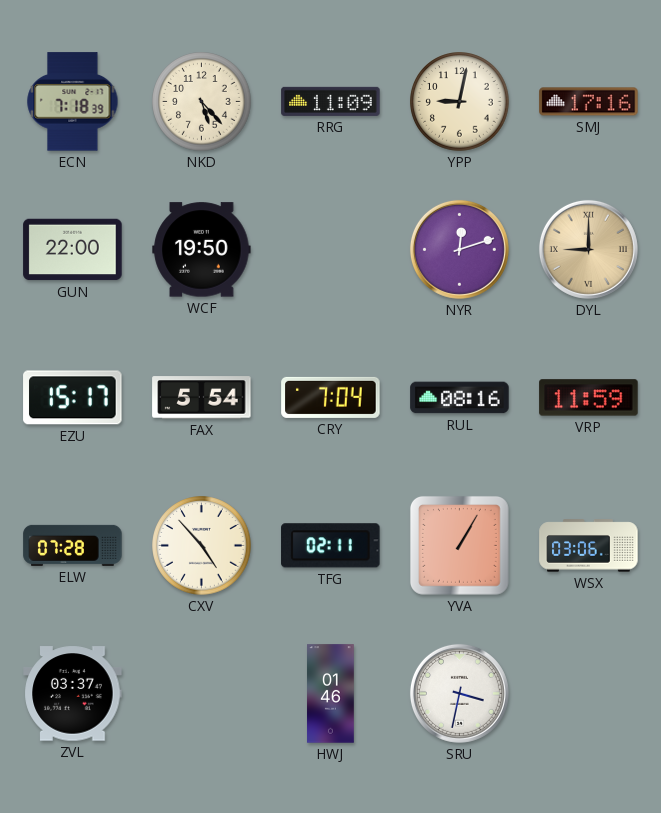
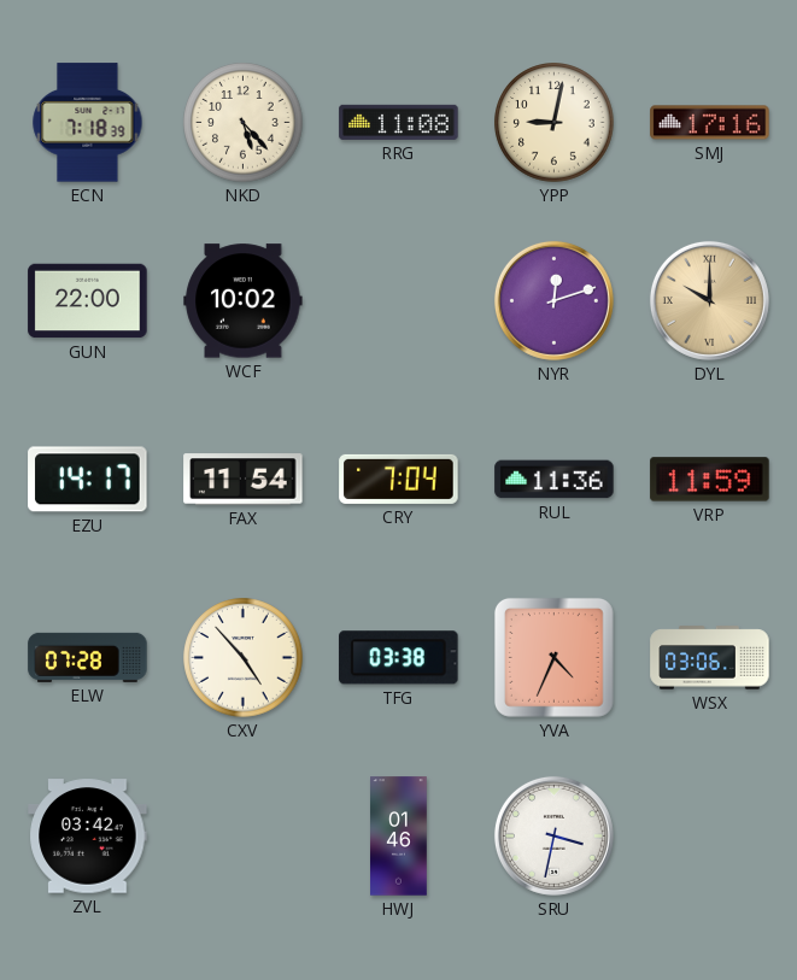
RRG: 11:09 -> 11:08
WCF: 19:50 -> 10:02
DYL: 9:00 -> 10:00
EZU: 15:17 -> 14:17
FAX: 5:54 -> 11:54
RUL: 08:16 -> 11:36
TFG: 02:11 -> 03:38
YVA: 1:05 -> 4:34
ZVL: 03:37 -> 03:42
